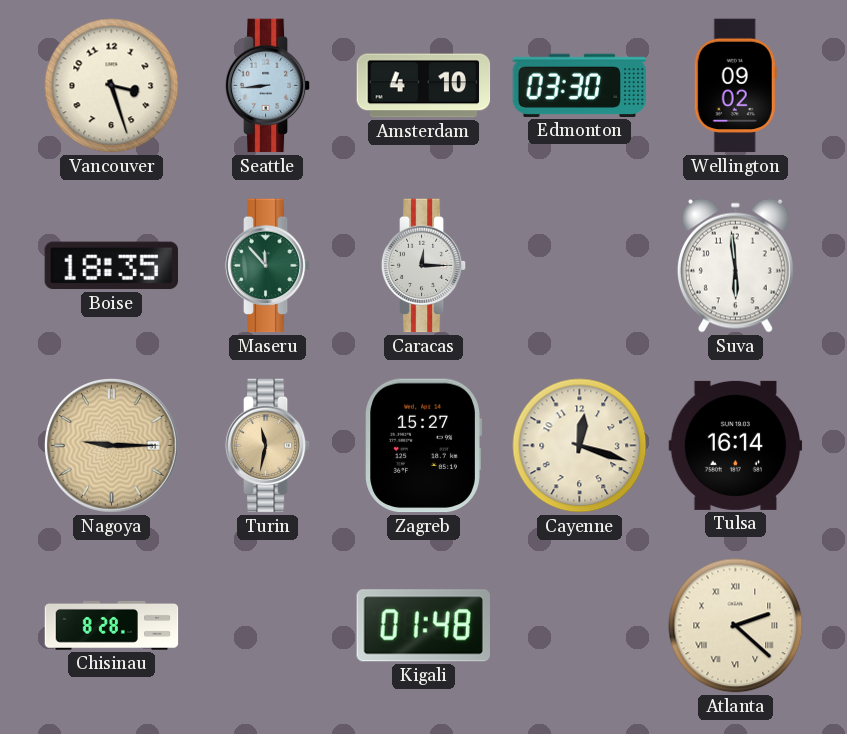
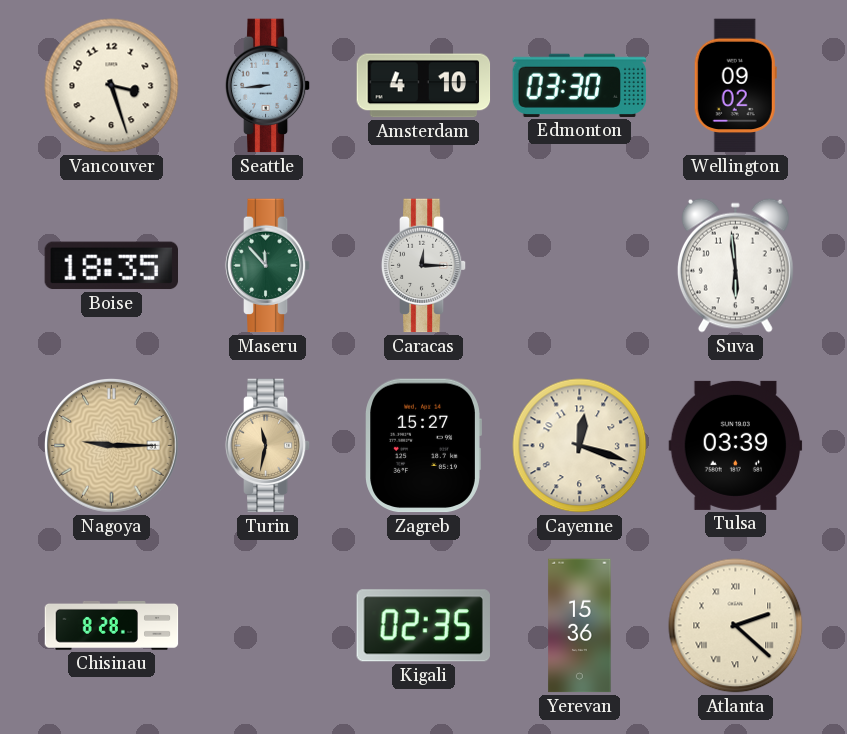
Tulsa: 16:14 -> 03:39
Kigali: 01:48 -> 02:35
Yerevan: none -> 15:36
